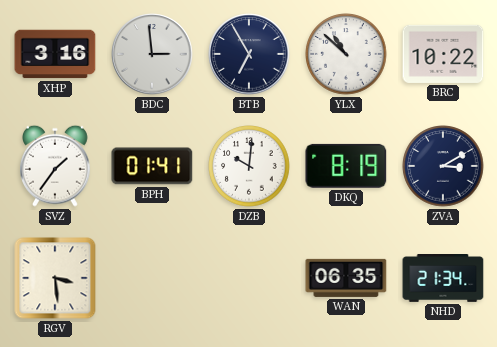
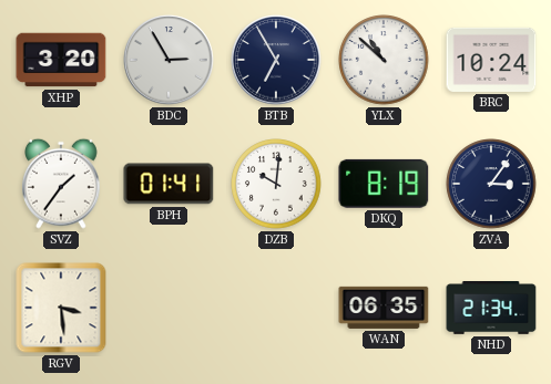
XHP: 3:16 -> 3:20
BDC: 2:59 -> 2:55
BRC: 10:22 -> 10:24
ZVA: 3:10 -> 3:06
